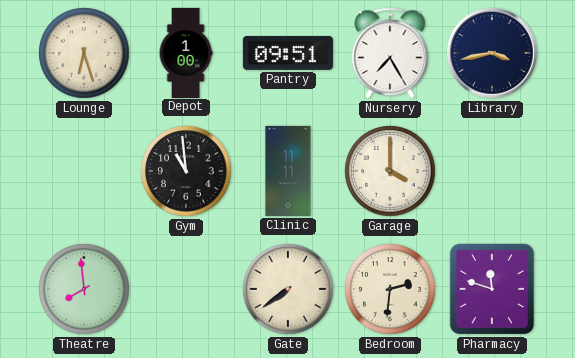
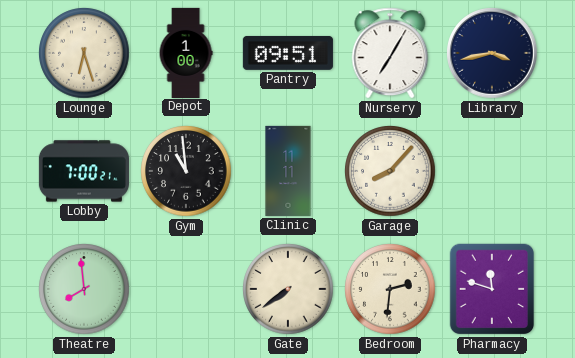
Nursery: 7:25 -> 7:05
Lobby: none -> 7:00
Garage: 4:00 -> 8:07
